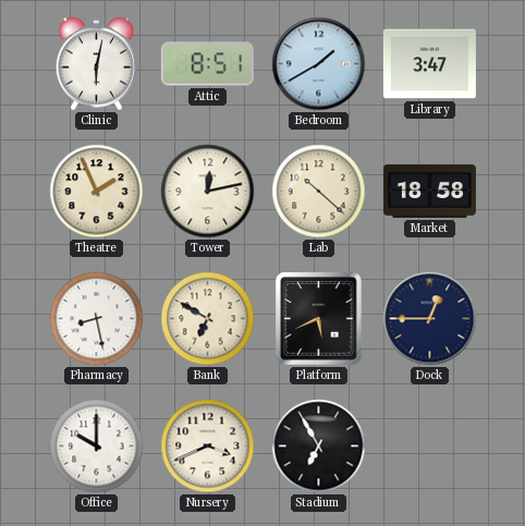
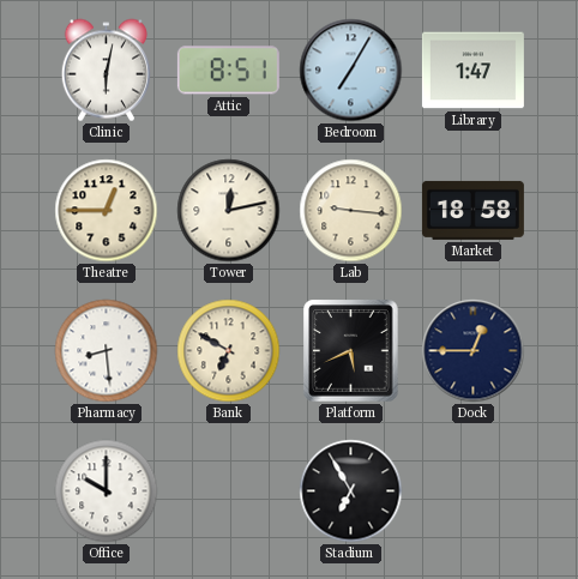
Bedroom: 1:40 -> 7:05
Library: 3:47 -> 1:47
Theatre: 1:56 -> 12:45
Lab: 10:22 -> 9:16
Pharmacy: 8:28 -> 8:29
Nursery: 3:41 -> none
